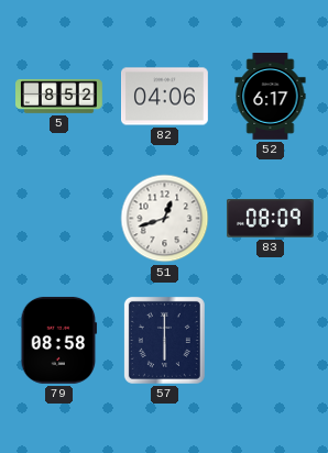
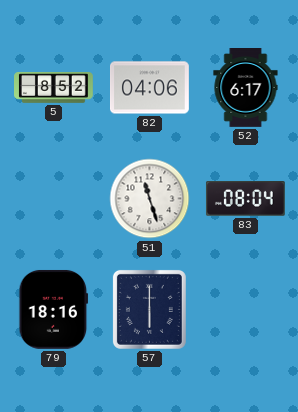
51: 12:42 -> 11:27
83: 08:09 -> 08:04
79: 08:58 -> 18:16
